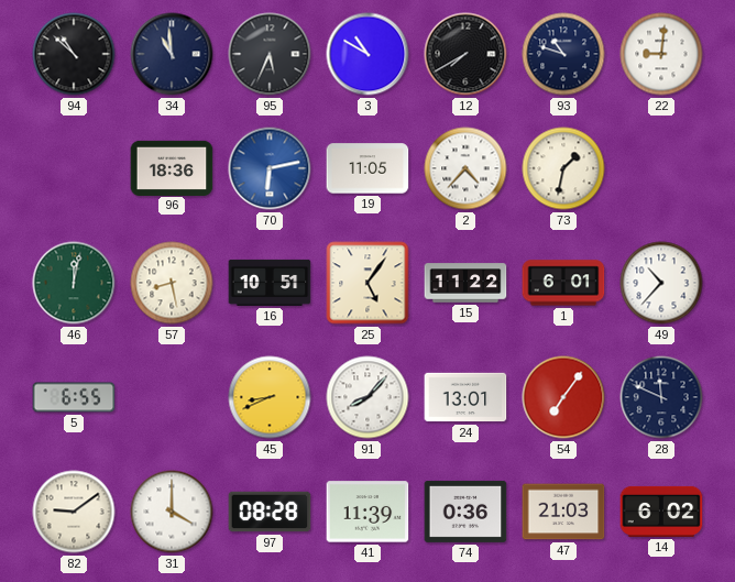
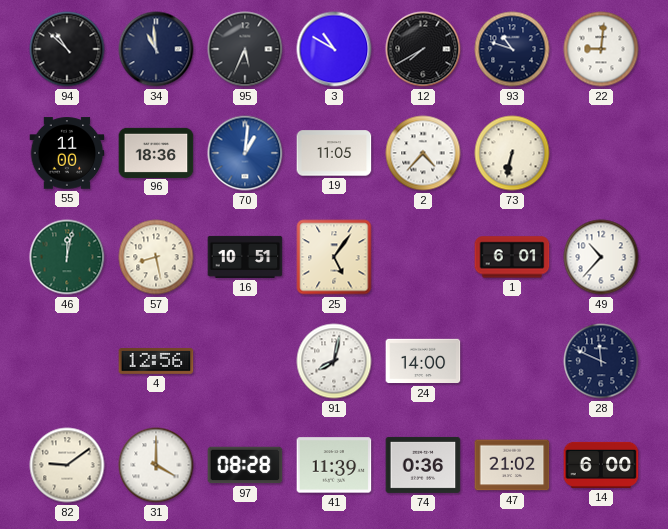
55: none -> 11:00
70: 6:13 -> 1:01
73: 1:32 -> 6:32
15: 11:22 -> none
5: 6:55 -> none
4: none -> 12:56
45: 8:41 -> none
91: 8:07 -> 8:02
24: 13:01 -> 14:00
54: 7:06 -> none
47: 21:03 -> 21:02
14: 6:02 -> 6:00
